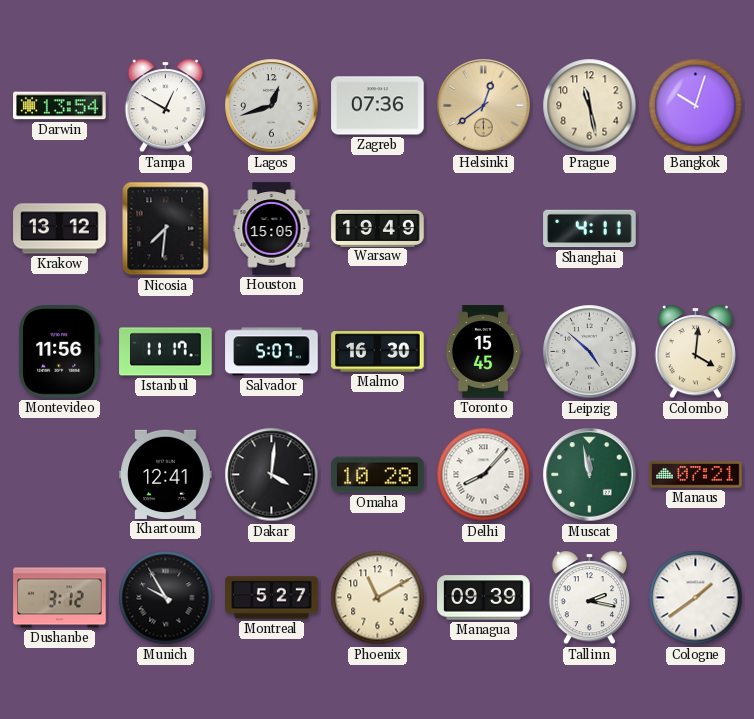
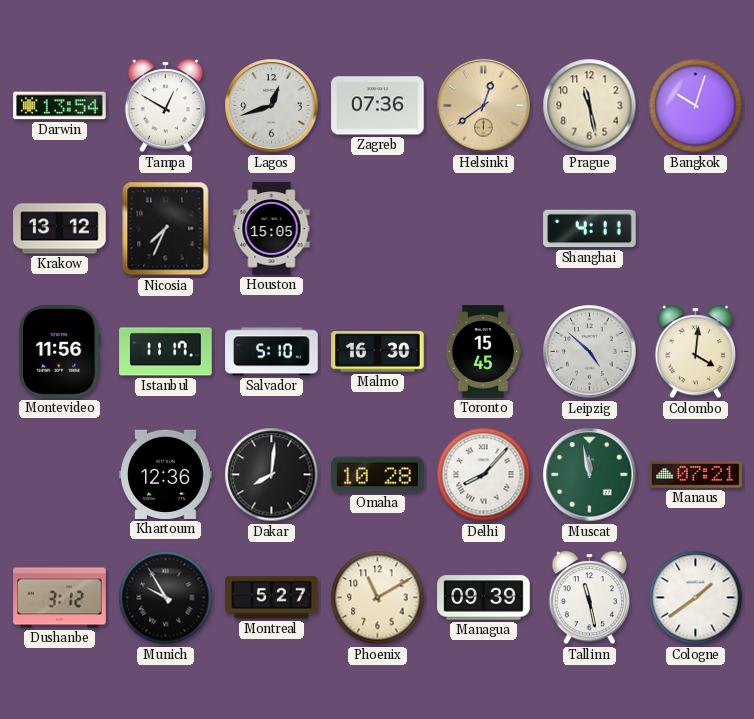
Nicosia: 7:31 -> 7:34
Warsaw: 19:49 -> none
Salvador: 5:07 -> 5:10
Khartoum: 12:41 -> 12:36
Dakar: 4:01 -> 8:01
Tallinn: 2:17 -> 11:28
